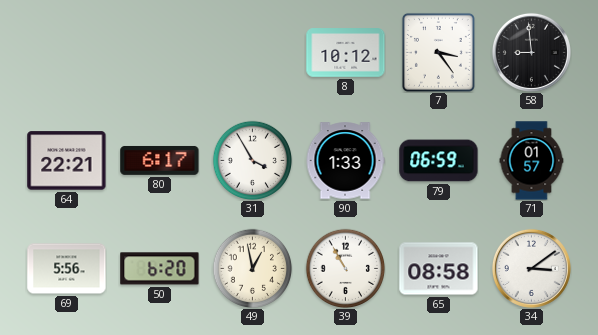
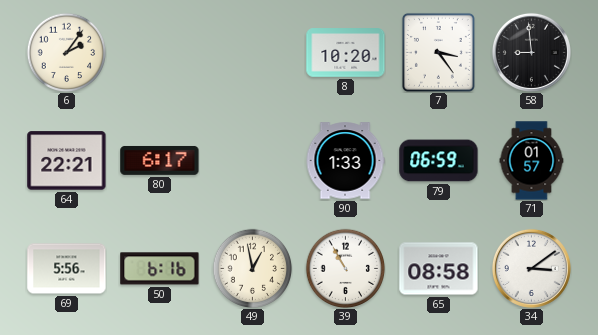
6: none -> 2:06
8: 10:12 -> 10:20
31: 3:55 -> none
50: 6:20 -> 6:16
